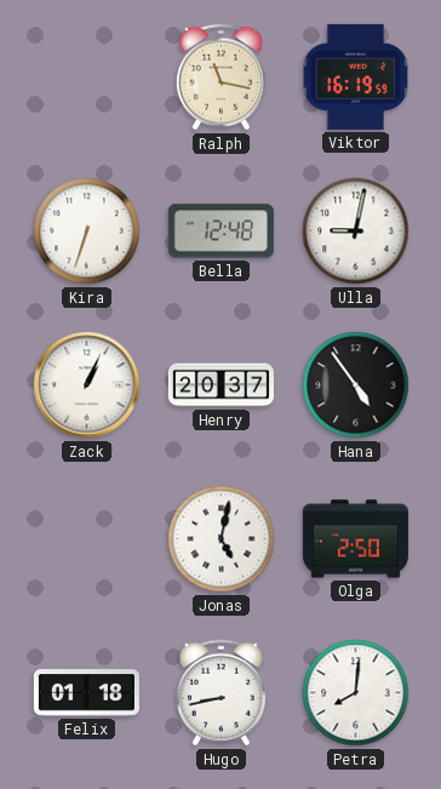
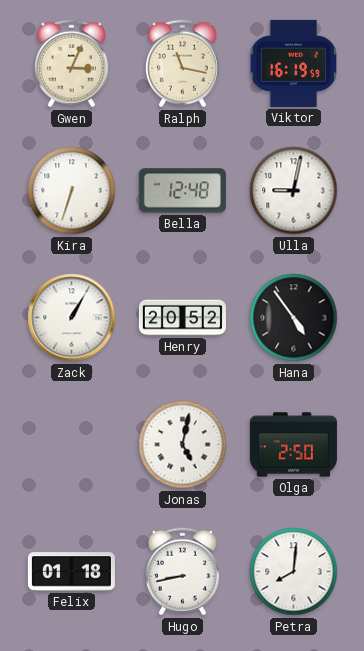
Gwen: none -> 3:04
Zack: 1:04 -> 1:05
Henry: 20:37 -> 20:52
